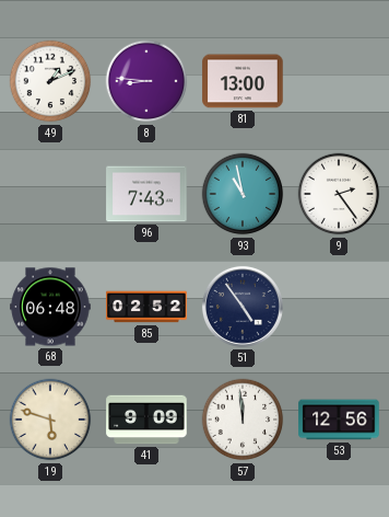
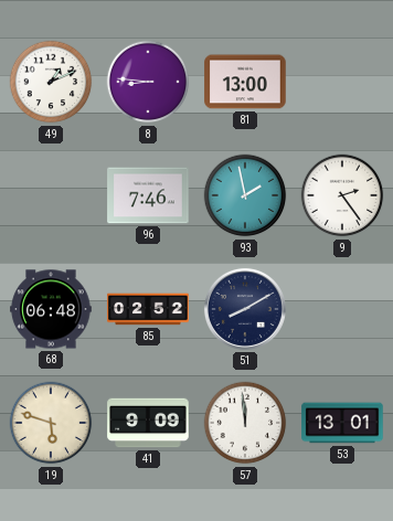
96: 7:43 -> 7:46
93: 10:58 -> 1:58
51: 4:54 -> 8:10
53: 12:56 -> 13:01
